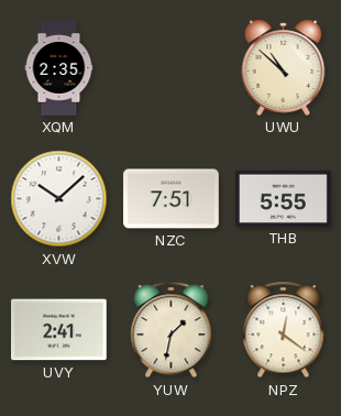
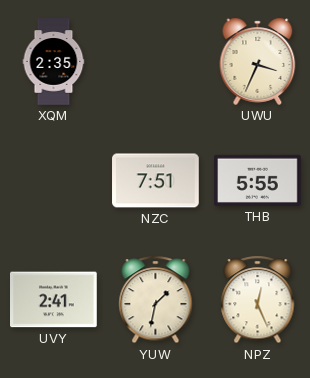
UWU: 10:52 -> 3:34
XVW: 10:08 -> none
NPZ: 12:21 -> 12:26
